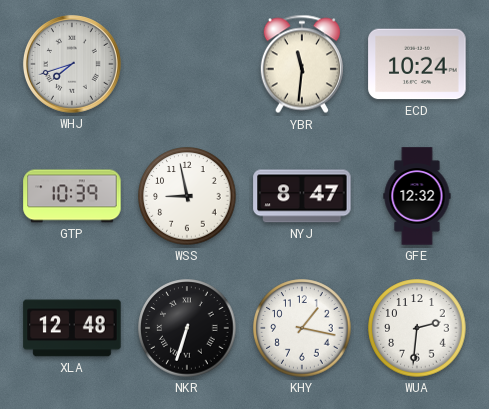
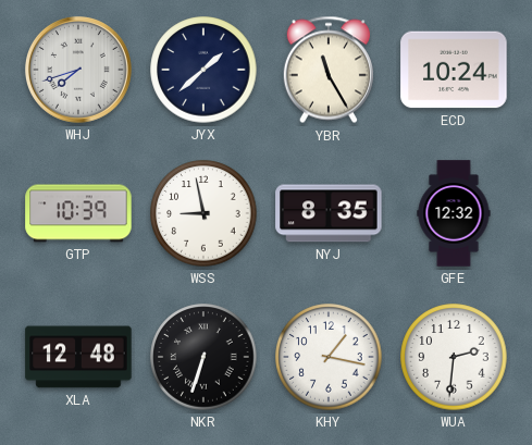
JYX: none -> 1:38
YBR: 11:31 -> 11:25
NYJ: 8:47 -> 8:35
